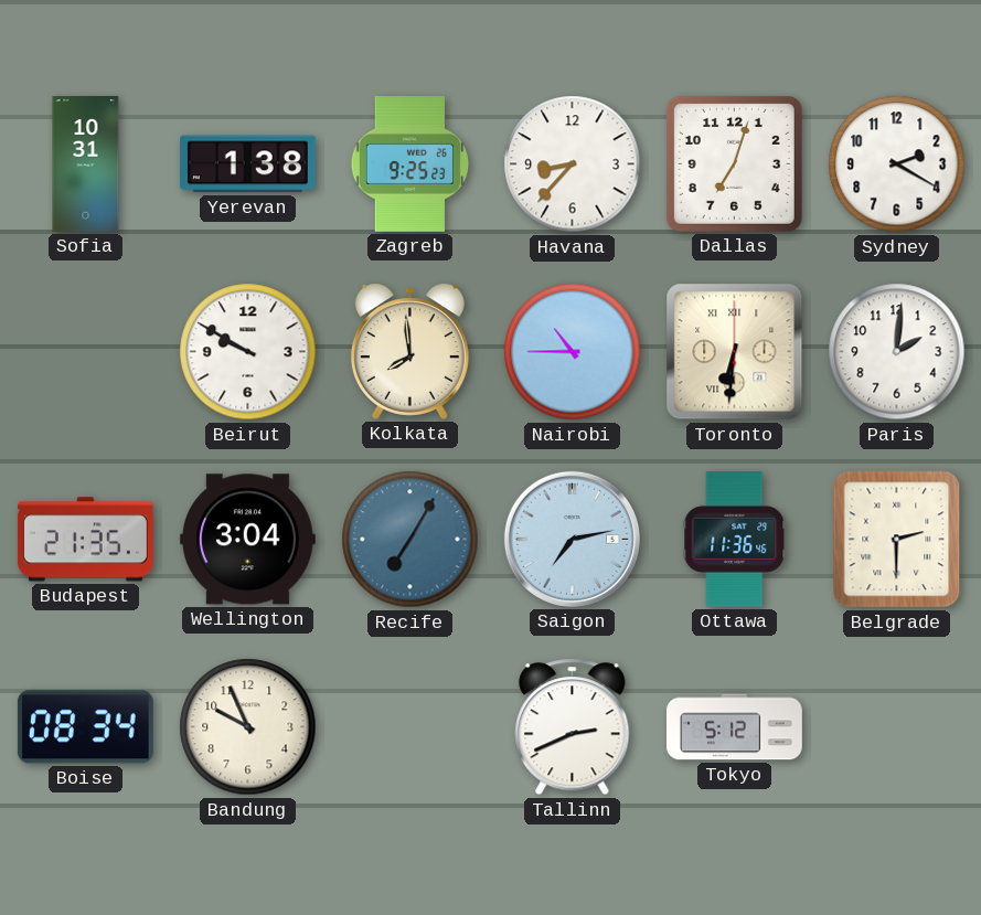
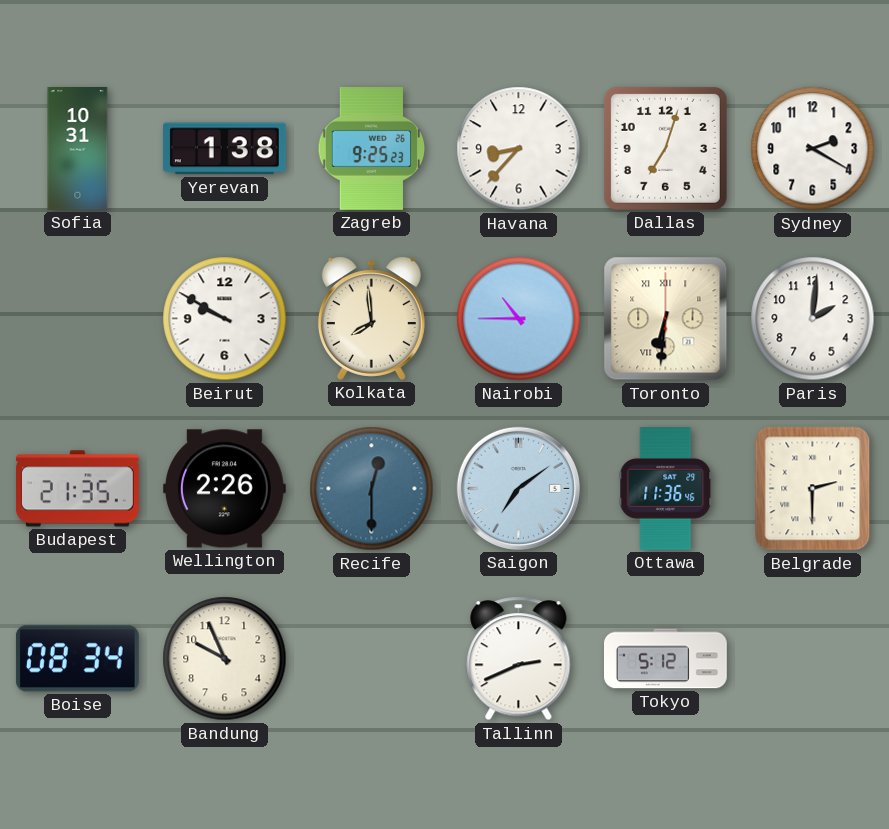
Wellington: 3:04 -> 2:26
Recife: 7:05 -> 12:30
Saigon: 7:13 -> 7:09
